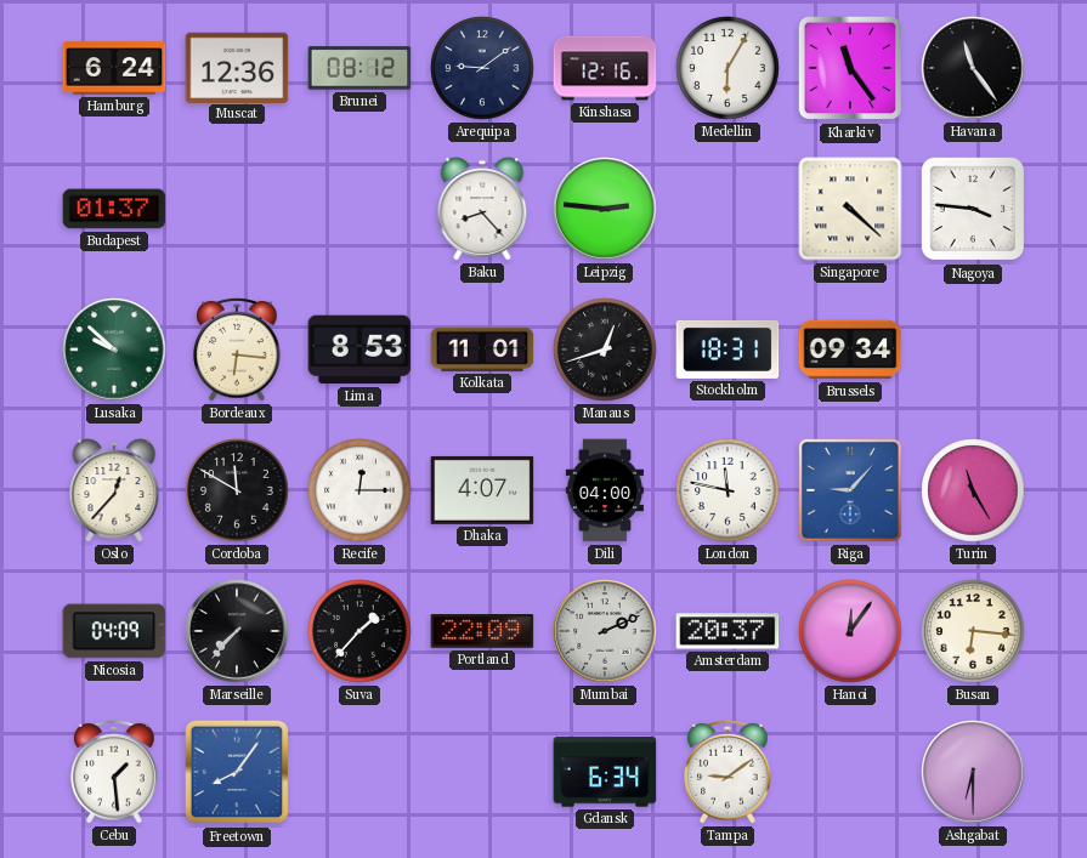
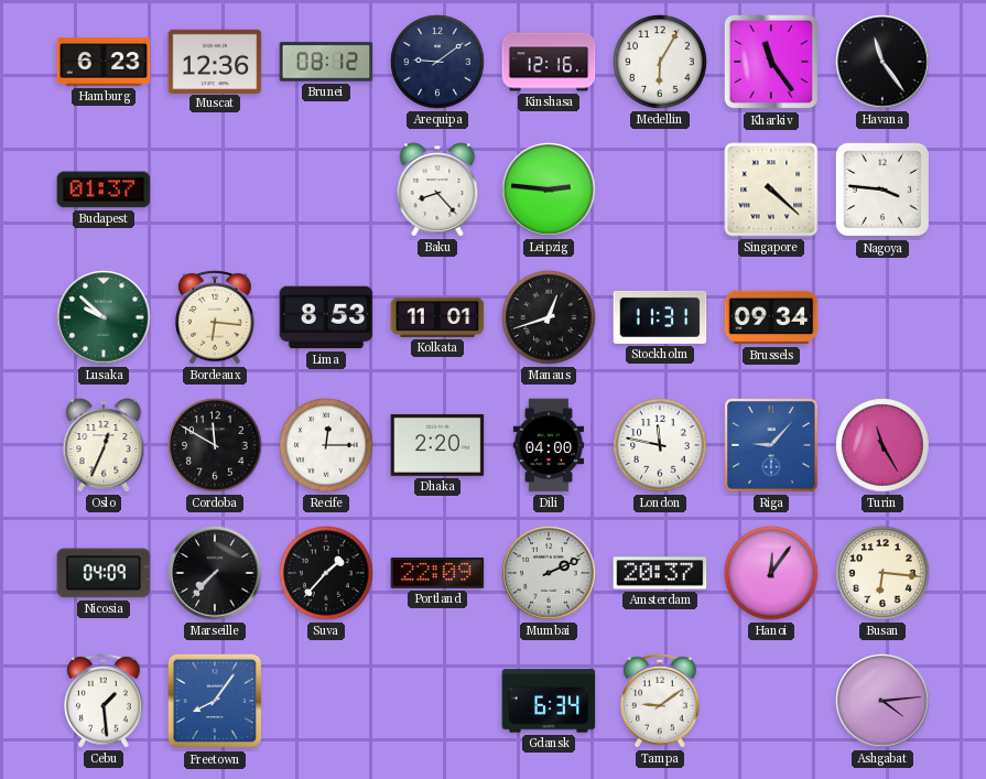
Hamburg: 6:24 -> 6:23
Stockholm: 18:31 -> 11:31
Oslo: 12:37 -> 12:34
Dhaka: 4:07 -> 2:20
Ashgabat: 6:30 -> 4:14
